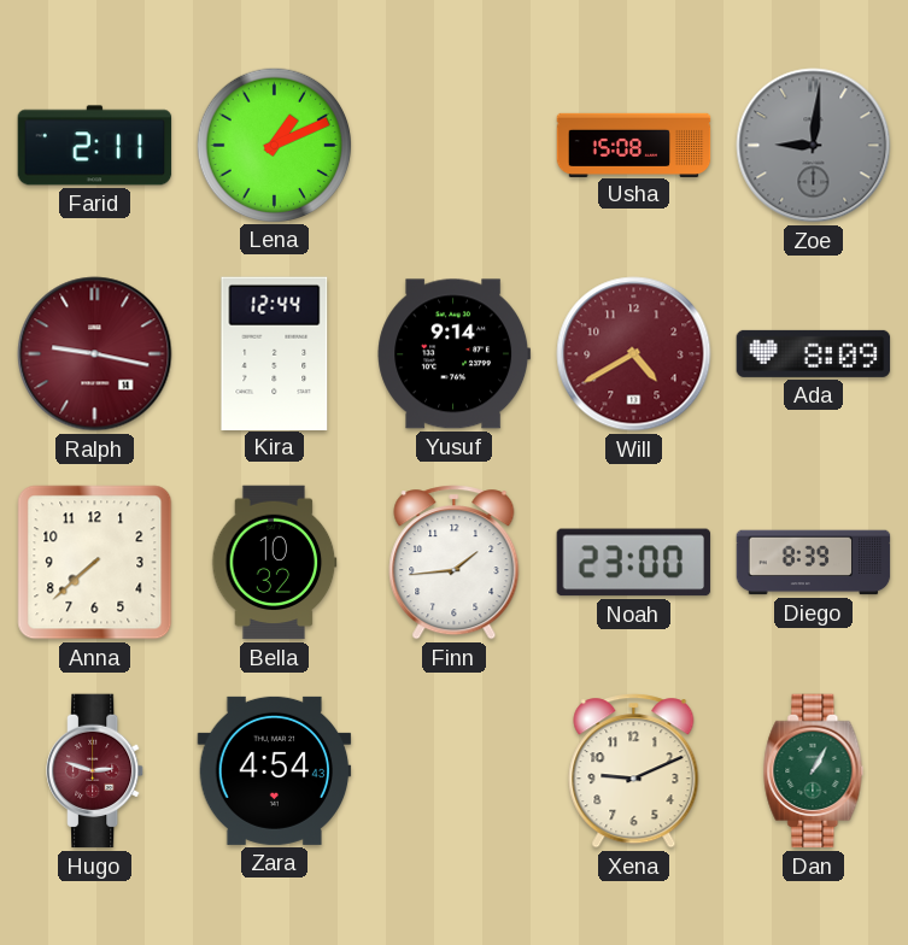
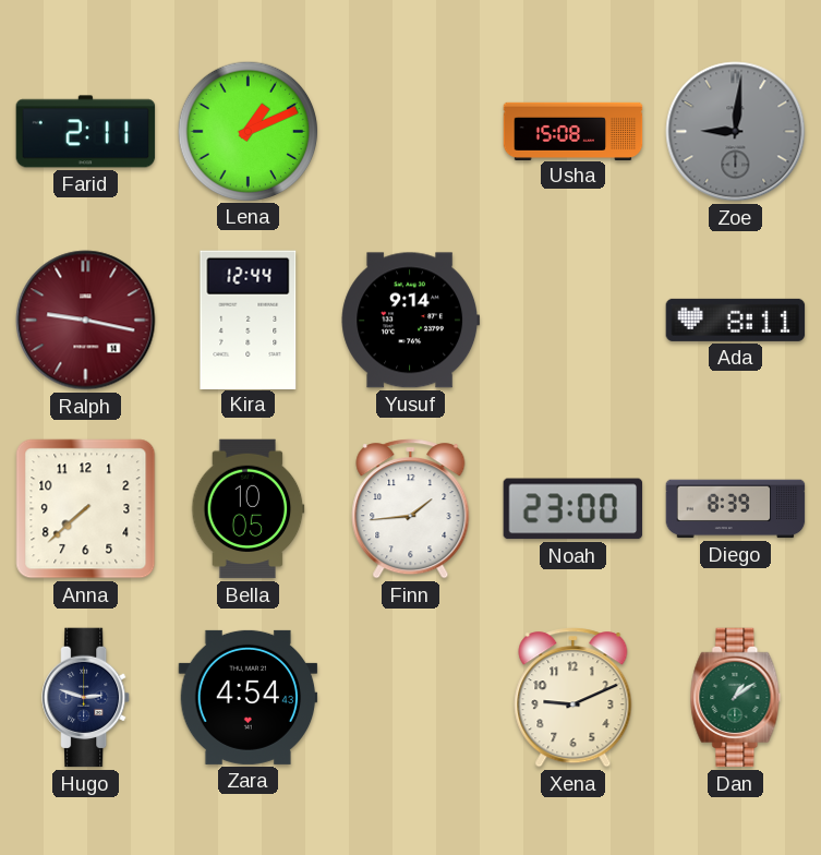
Will: 4:40 -> none
Ada: 8:09 -> 8:11
Bella: 10:32 -> 10:05
Hugo dial: burgundy -> navy
Dan: 1:05 -> 1:09
